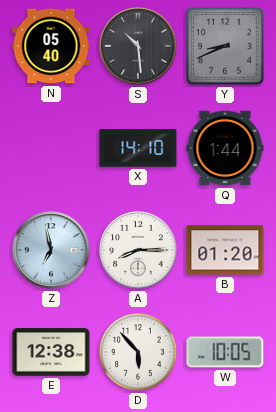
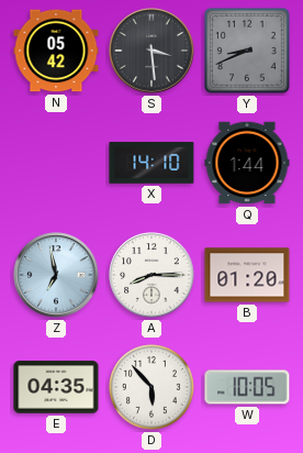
N: 05:40 -> 05:42
S: 10:29 -> 3:29
E: 12:38 -> 04:35
